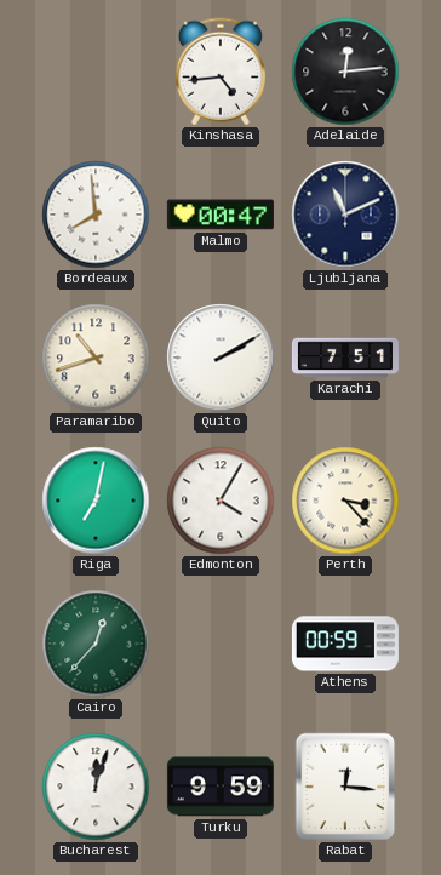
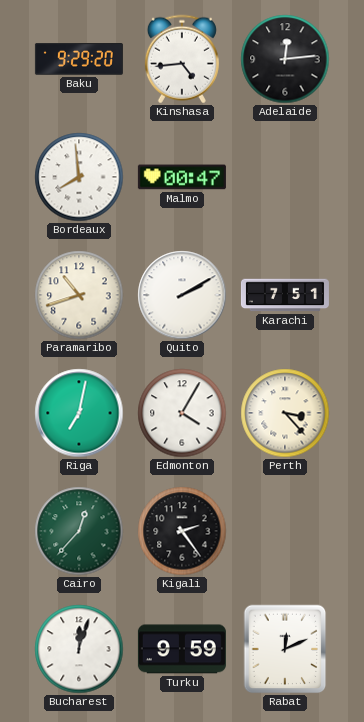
Baku: none -> 9:29
Ljubljana: 11:11 -> none
Kigali: none -> 2:24
Athens: 00:59 -> none
Rabat: 12:16 -> 12:11
